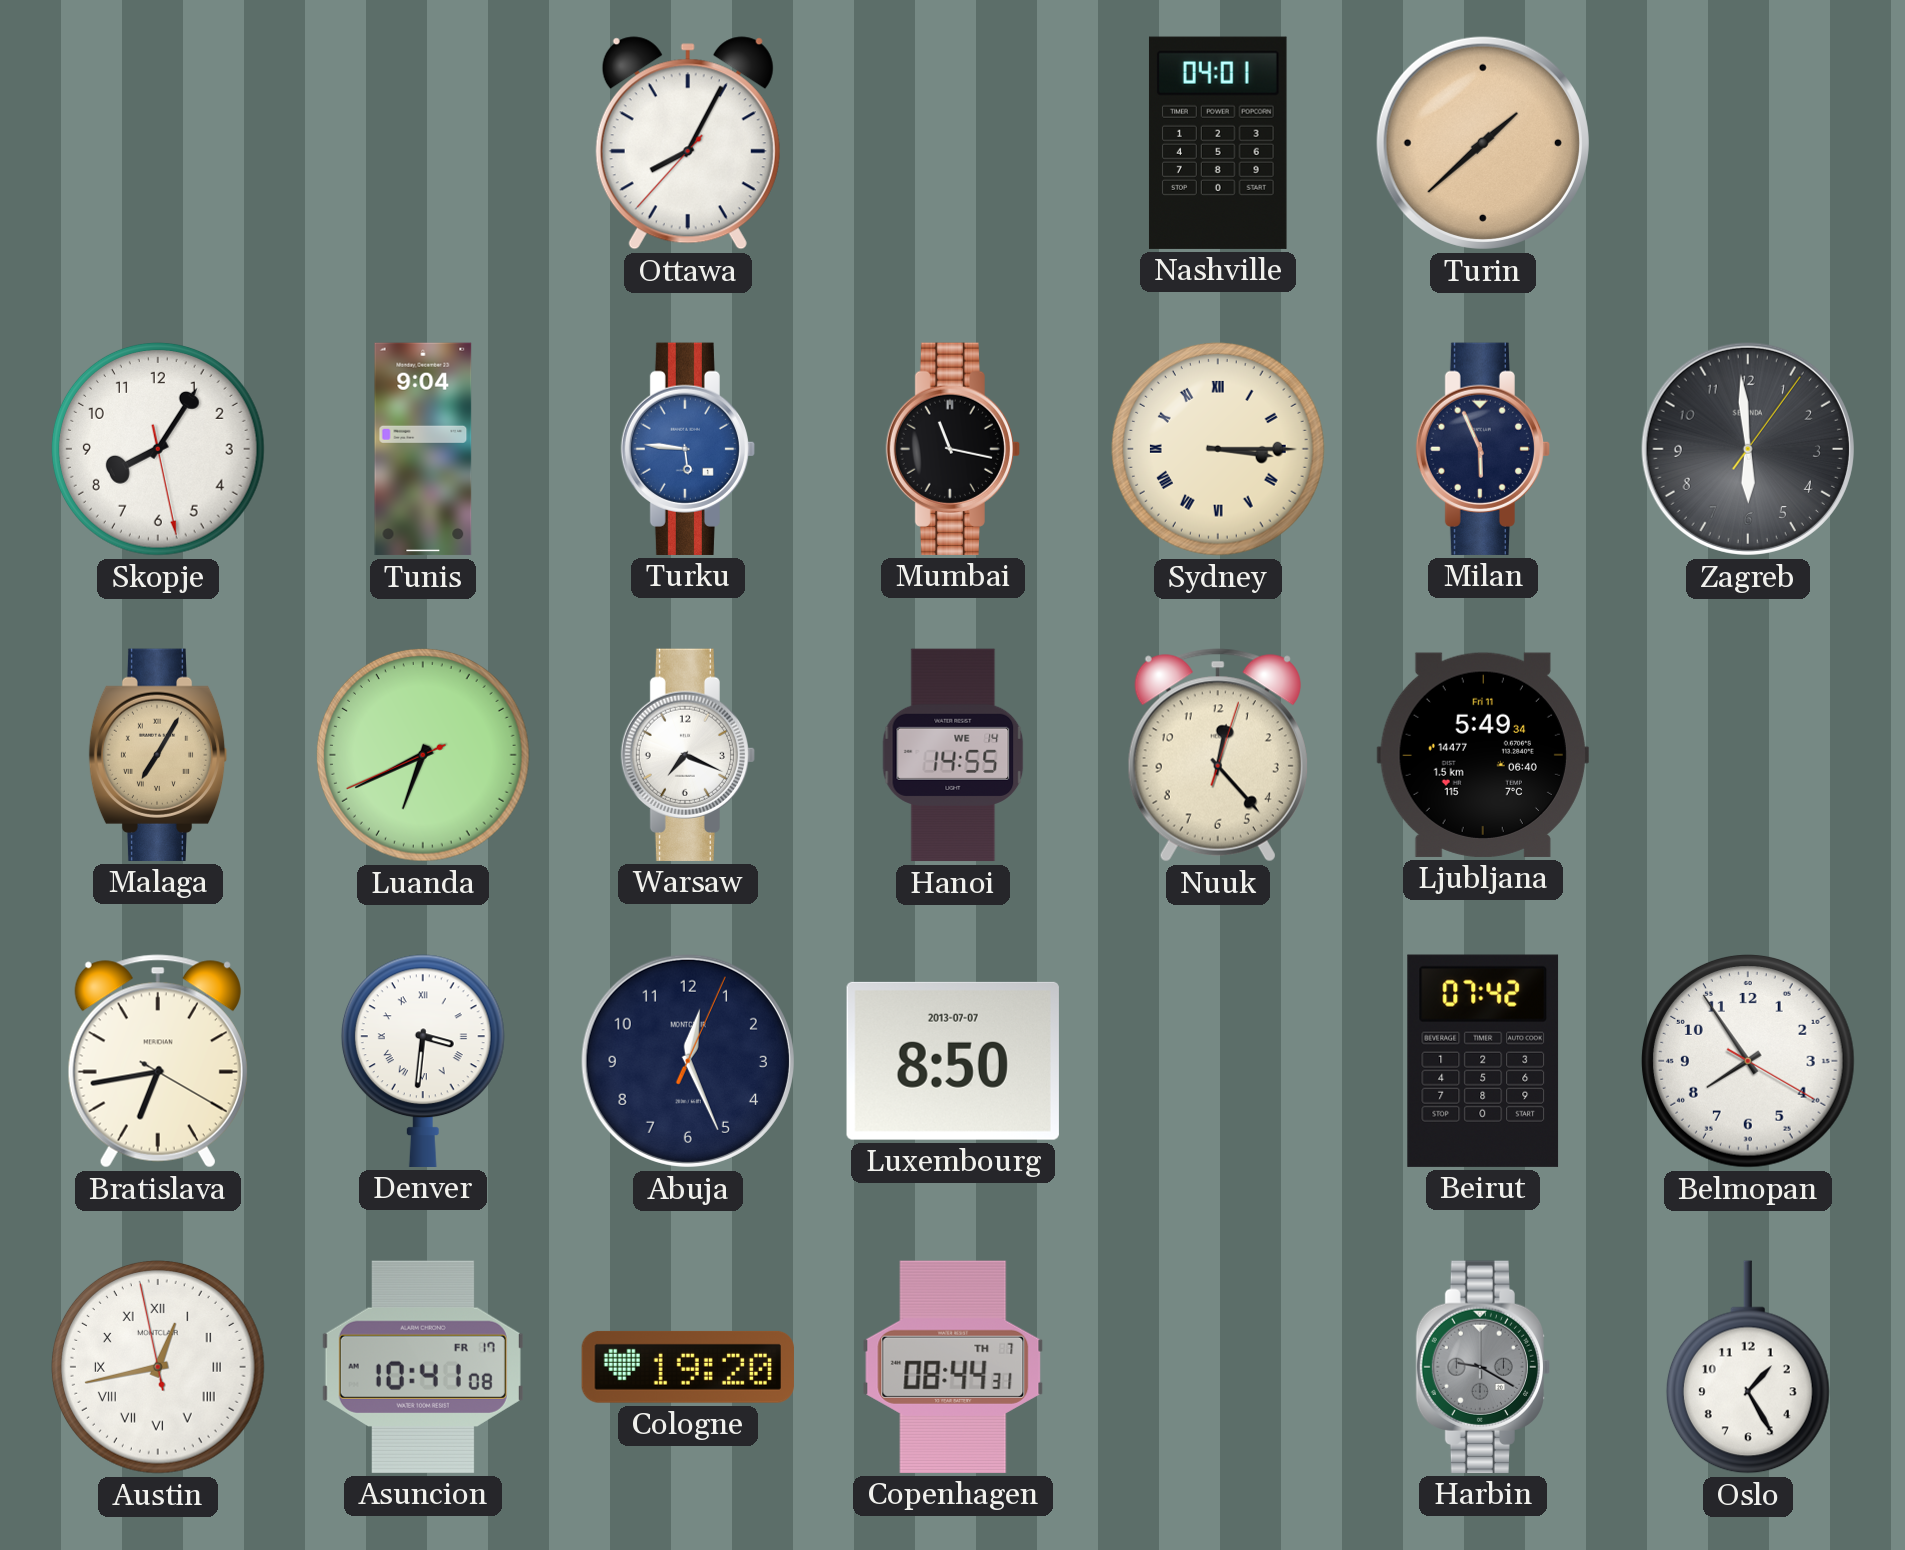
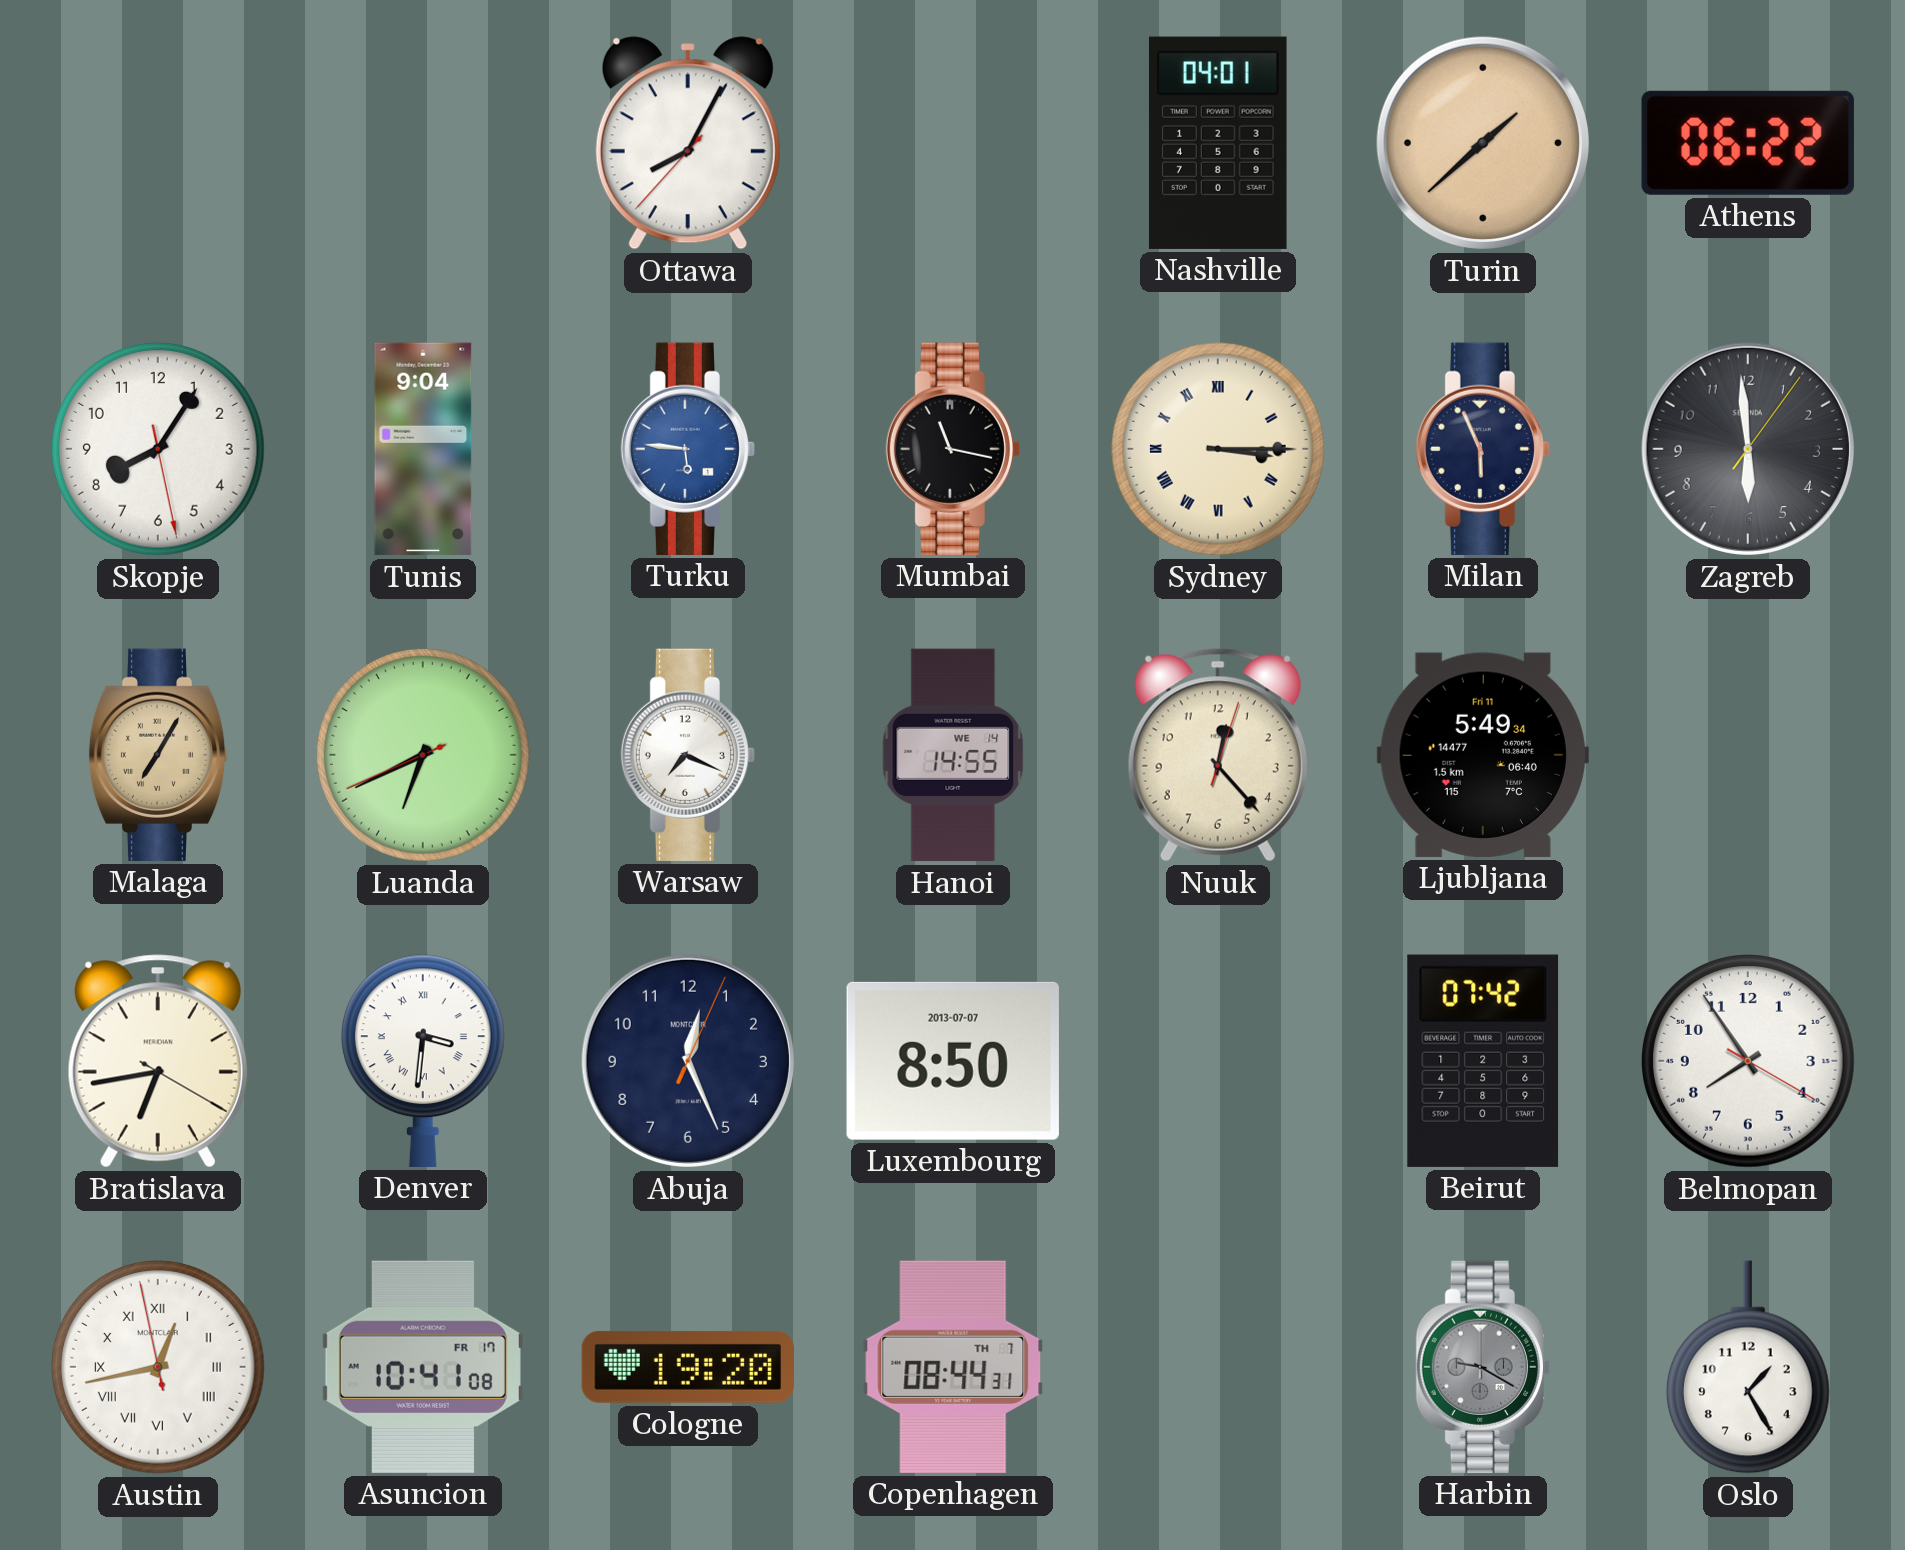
Athens: none -> 06:22
